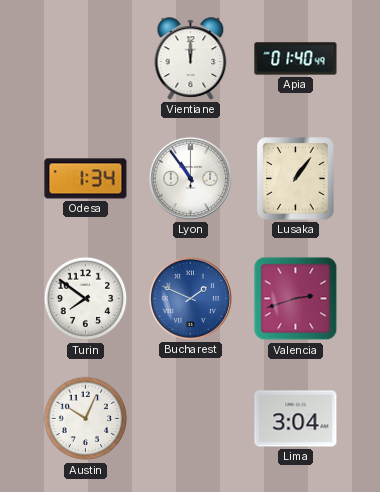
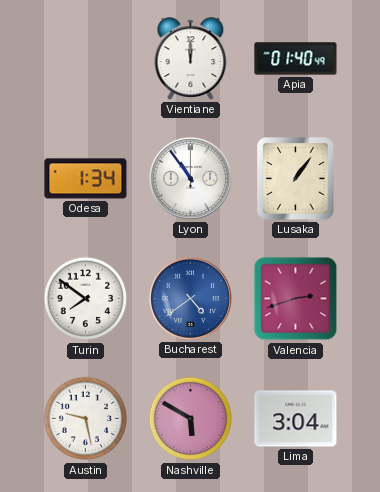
Bucharest: 1:49 -> 4:39
Austin: 10:04 -> 9:28
Nashville: none -> 5:50
